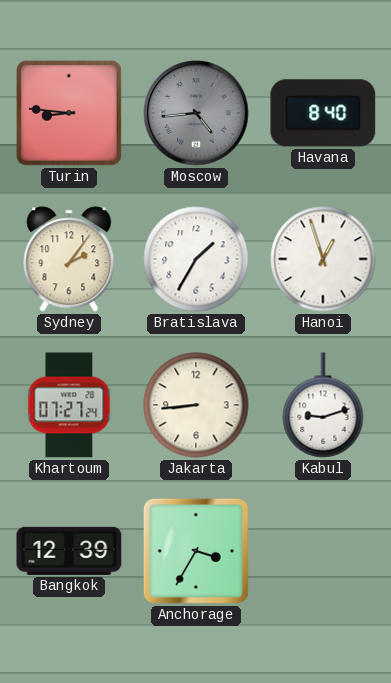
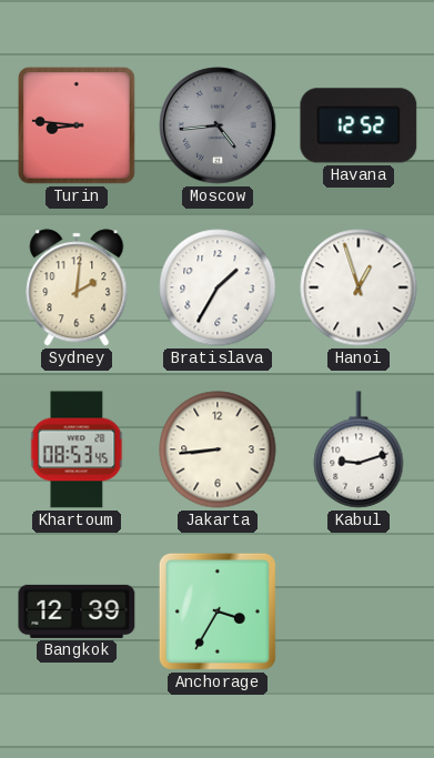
Havana: 8:40 -> 12:52
Sydney: 2:06 -> 2:01
Khartoum: 07:27 -> 08:53
